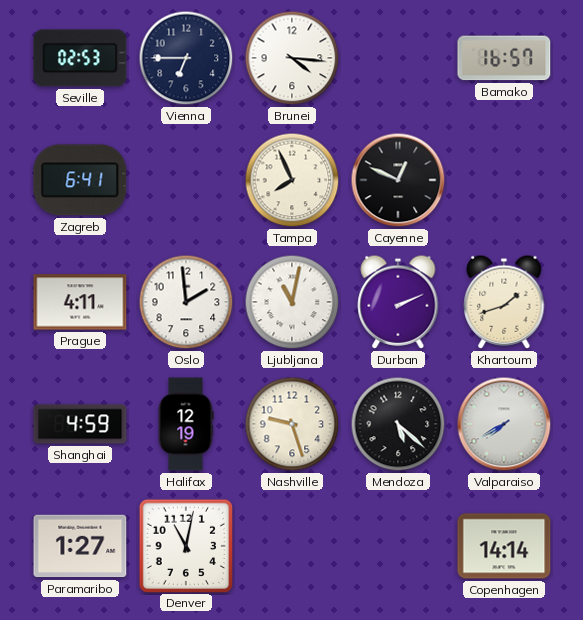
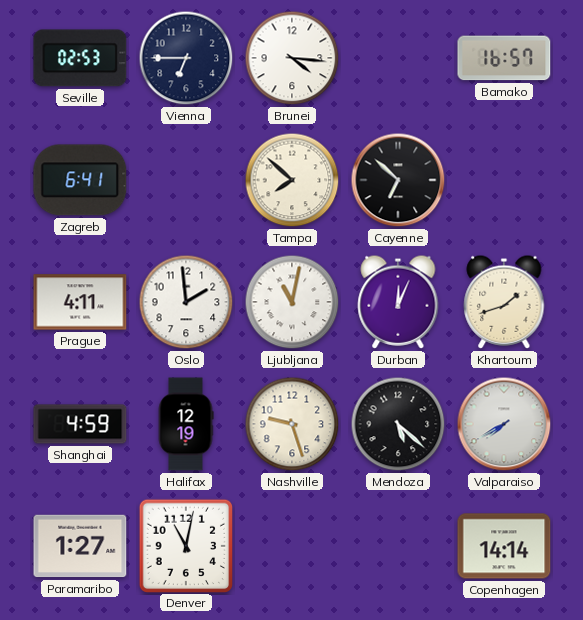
Tampa: 7:56 -> 7:52
Cayenne: 12:49 -> 6:52
Durban: 2:11 -> 12:04
